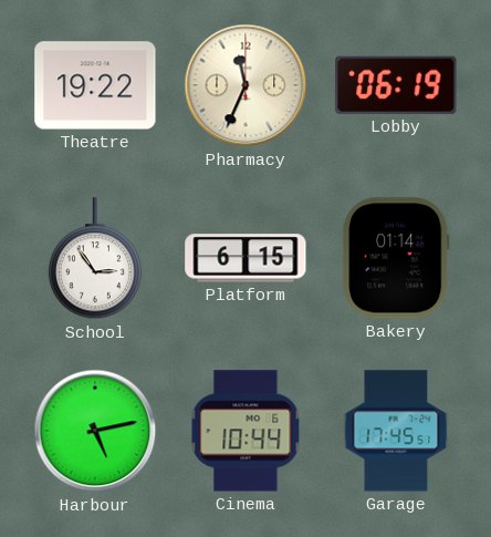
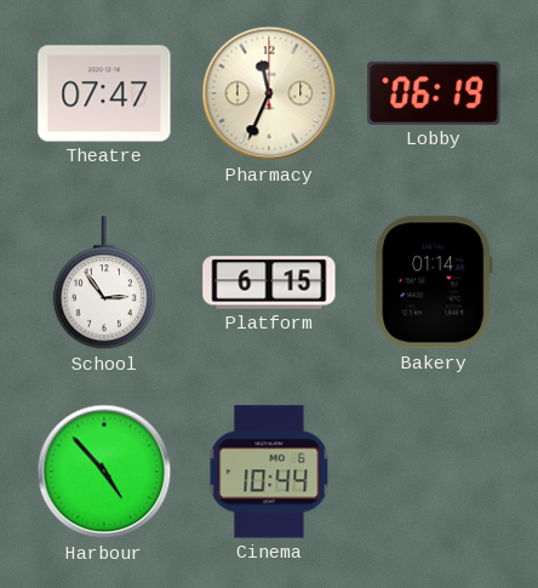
Theatre: 19:22 -> 07:47
Harbour: 5:13 -> 4:53
Garage: 17:45 -> none
